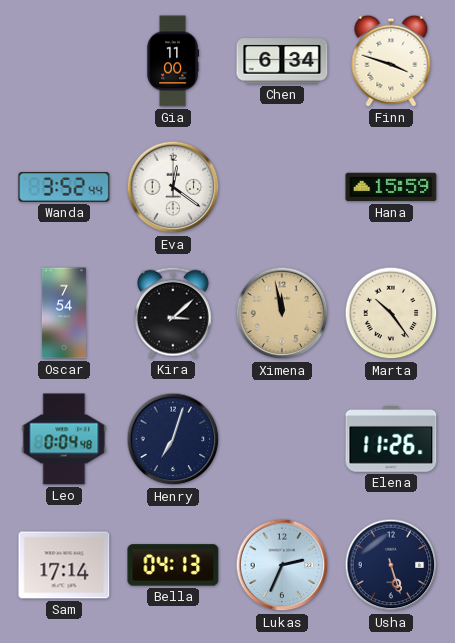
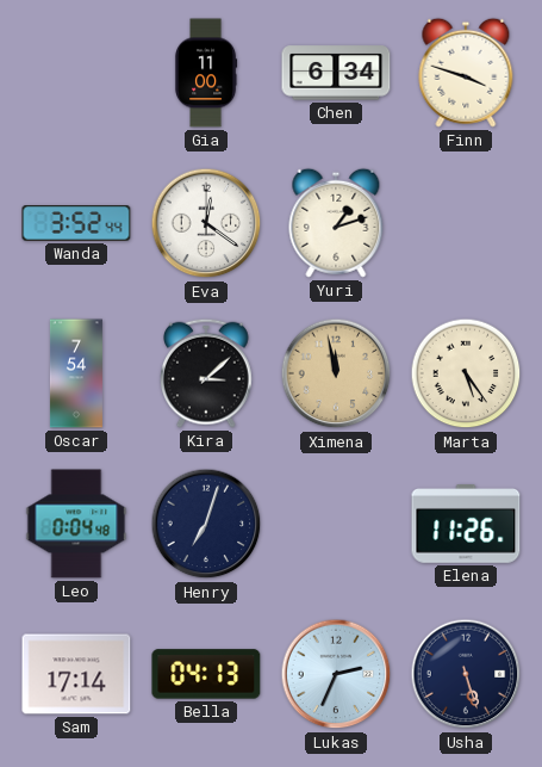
Yuri: none -> 1:12
Hana: 15:59 -> none
Marta: 10:24 -> 5:24
